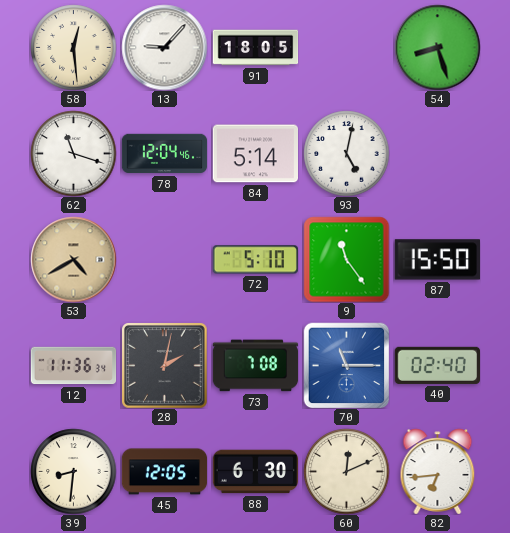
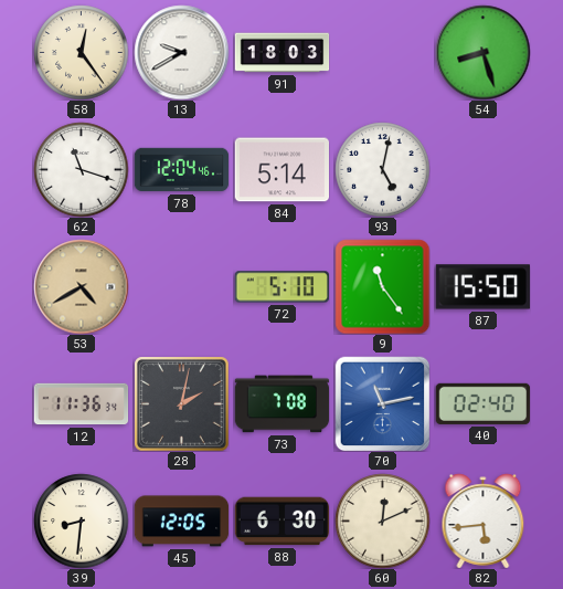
58: 12:29 -> 12:24
13: 9:07 -> 9:40
91: 18:05 -> 18:03
70: 11:15 -> 11:13
82: 6:44 -> 5:44
